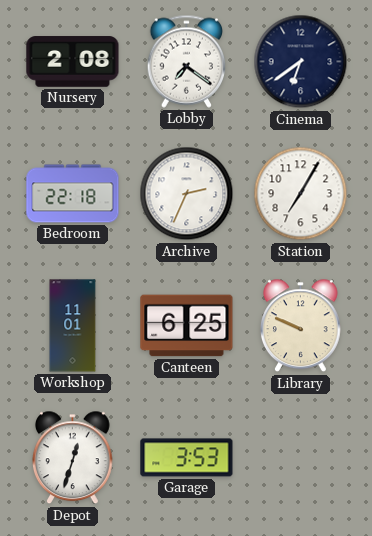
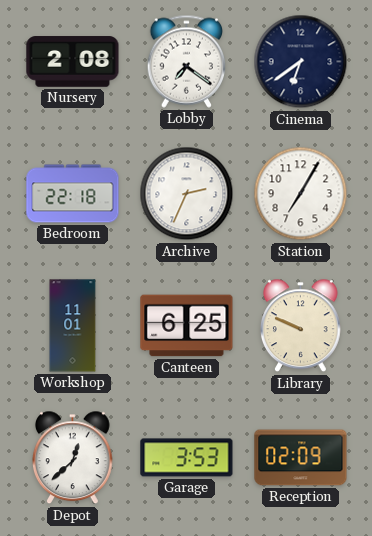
Depot: 12:33 -> 12:38
Reception: none -> 02:09
